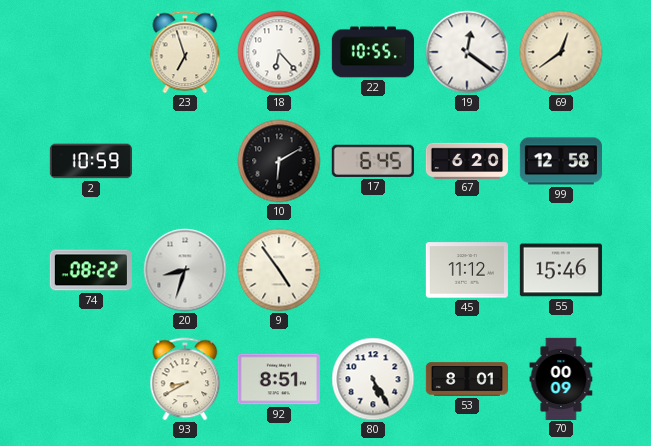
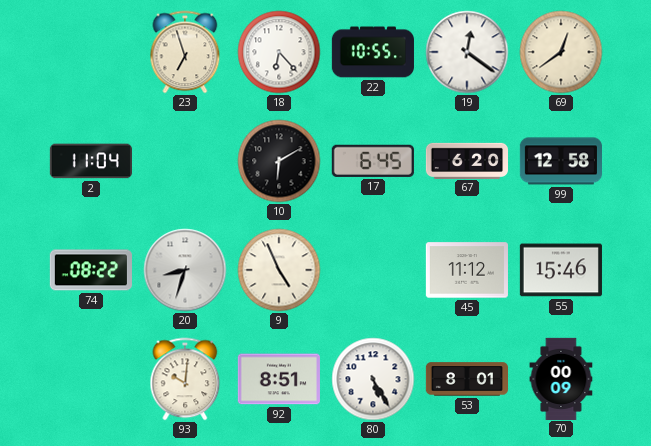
2: 10:59 -> 11:04
9: 4:54 -> 4:56
93: 8:40 -> 10:01
